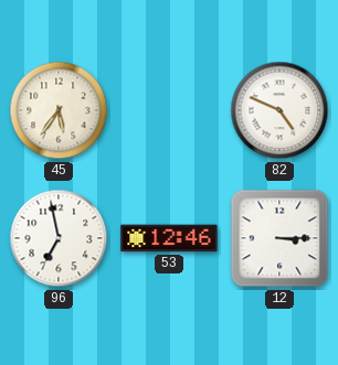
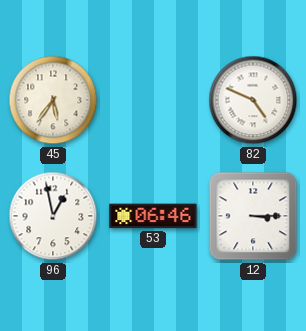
96: 6:58 -> 12:58
53: 12:46 -> 06:46
